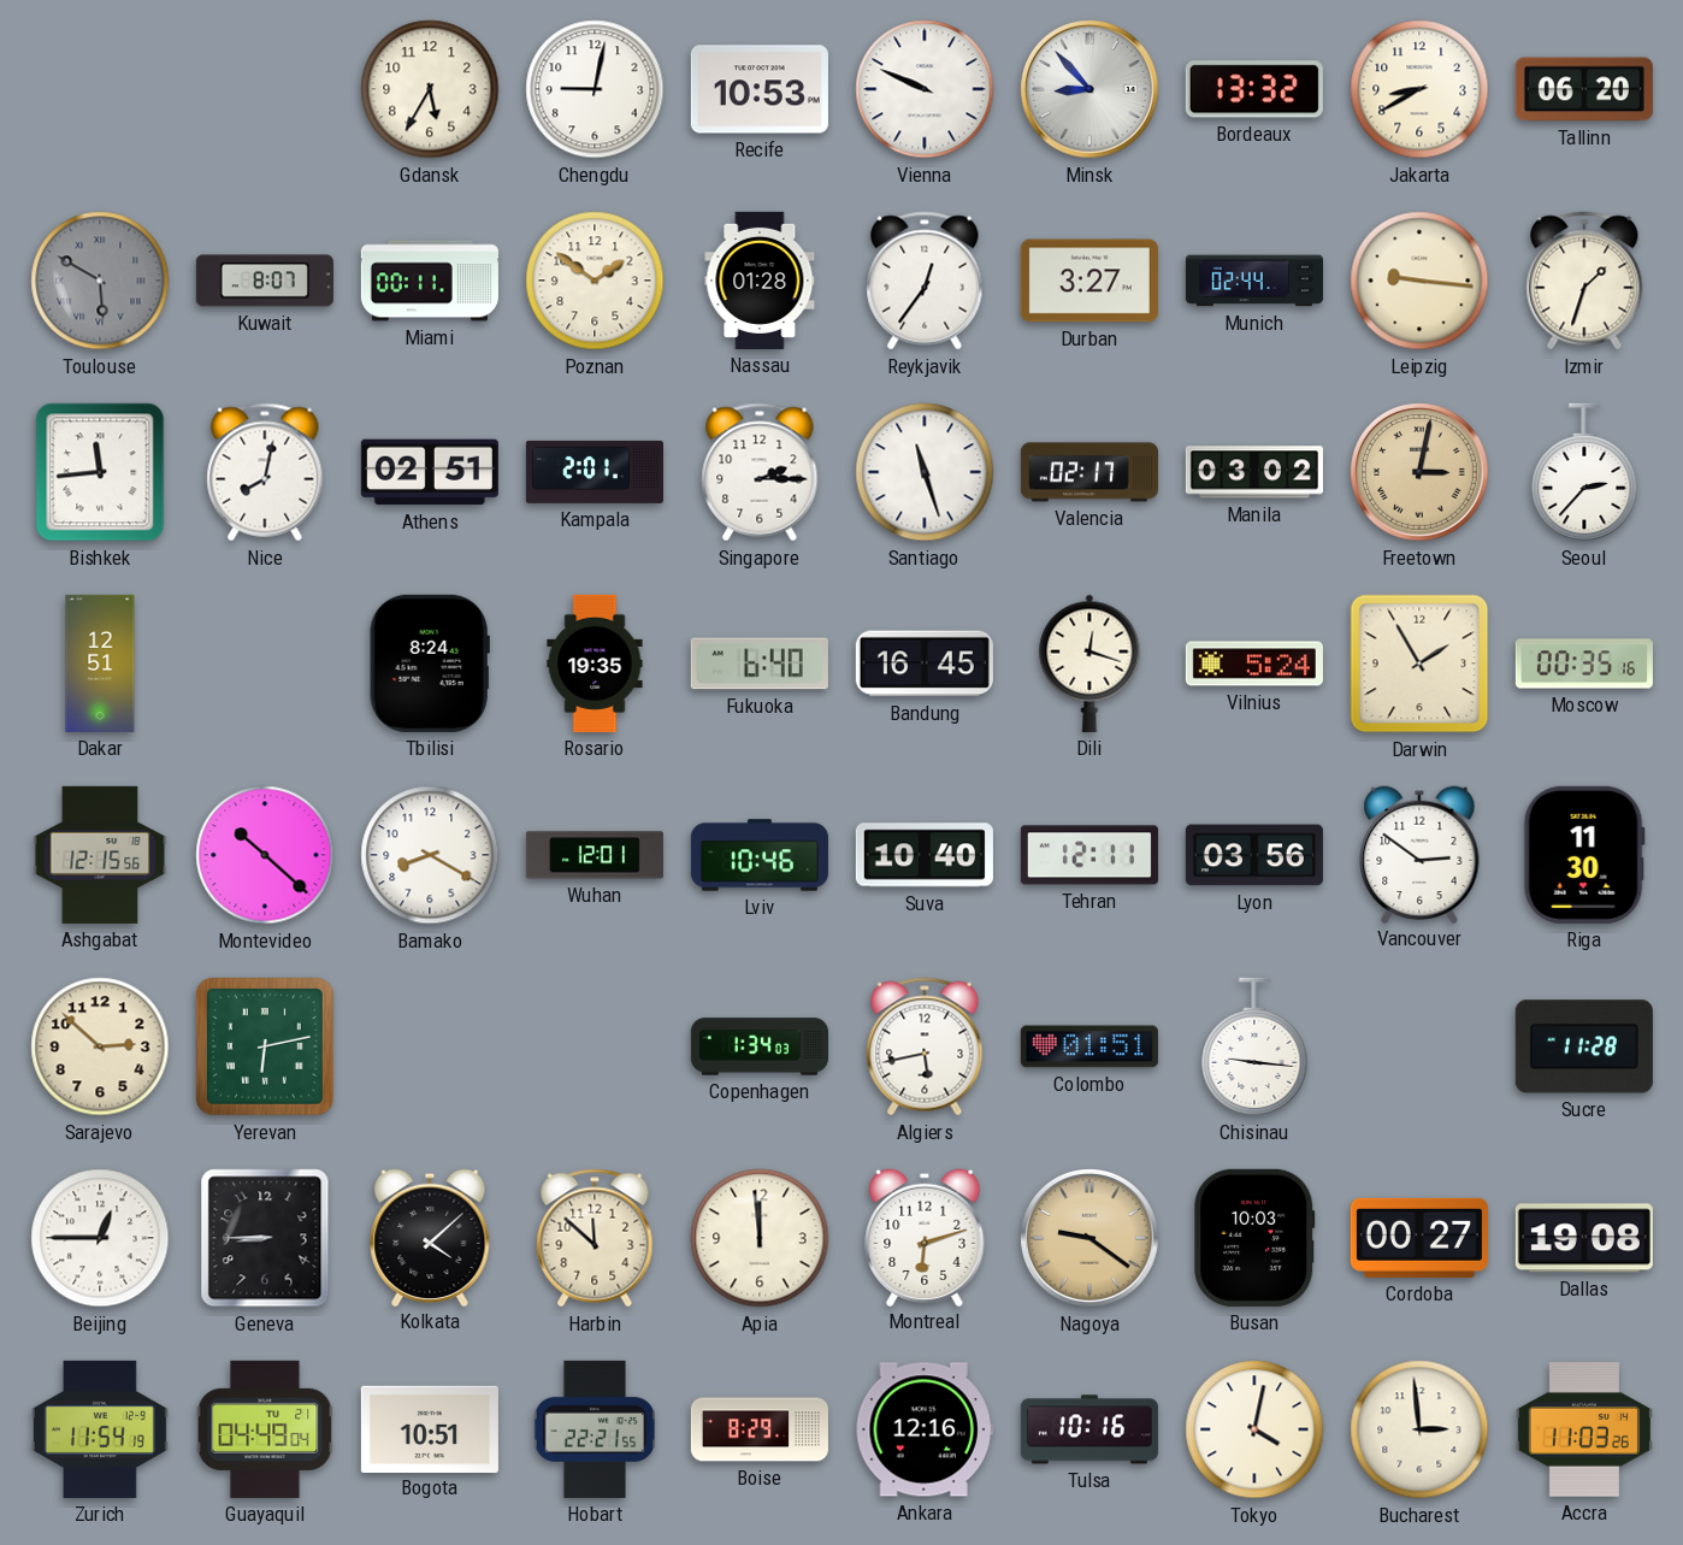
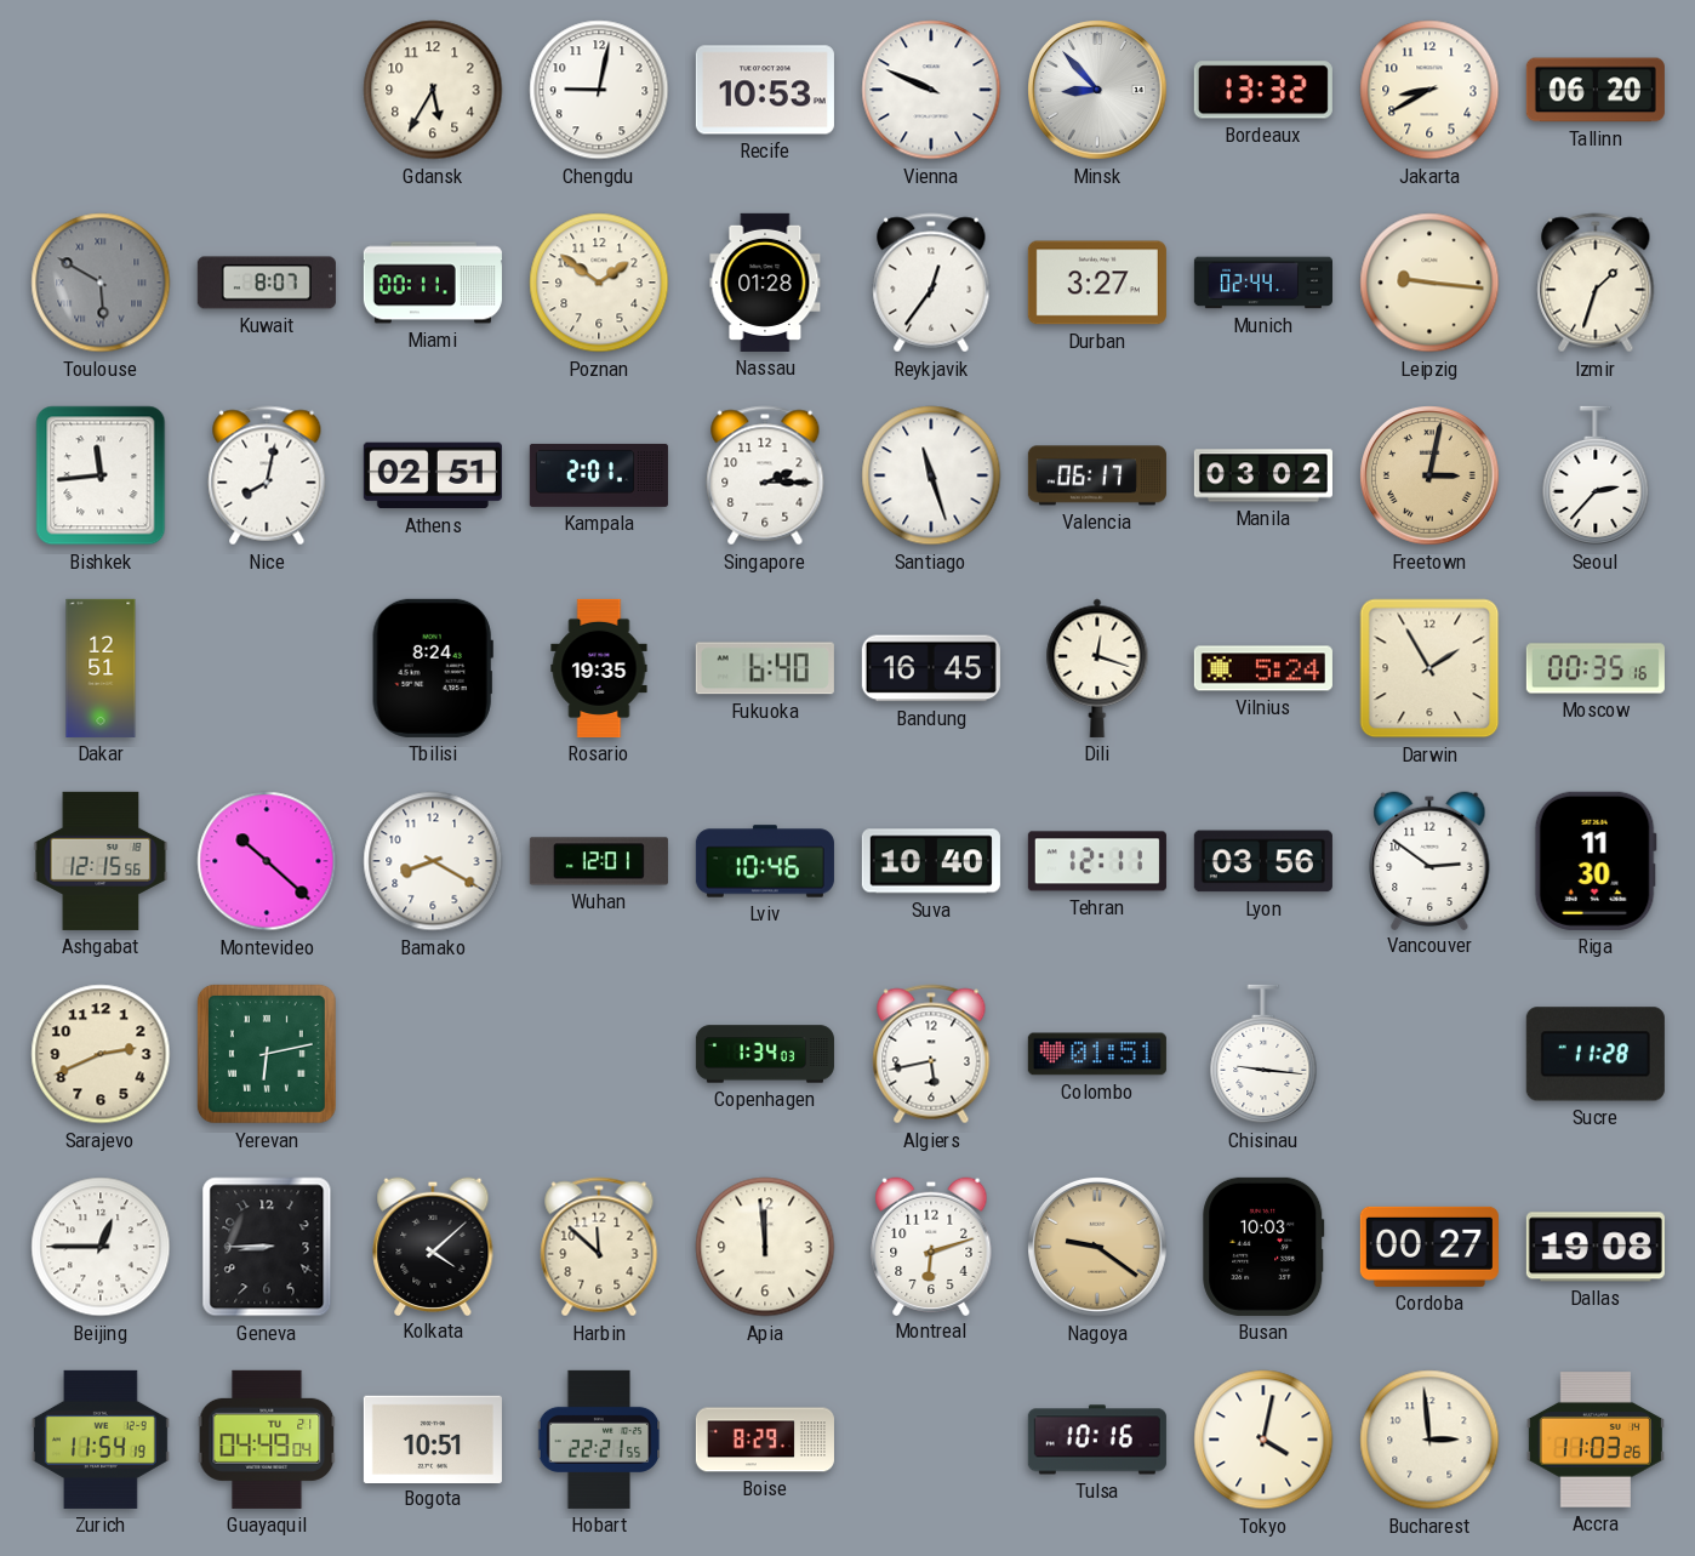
Valencia: 02:17 -> 06:17
Sarajevo: 2:52 -> 2:41
Ankara: 12:16 -> none
